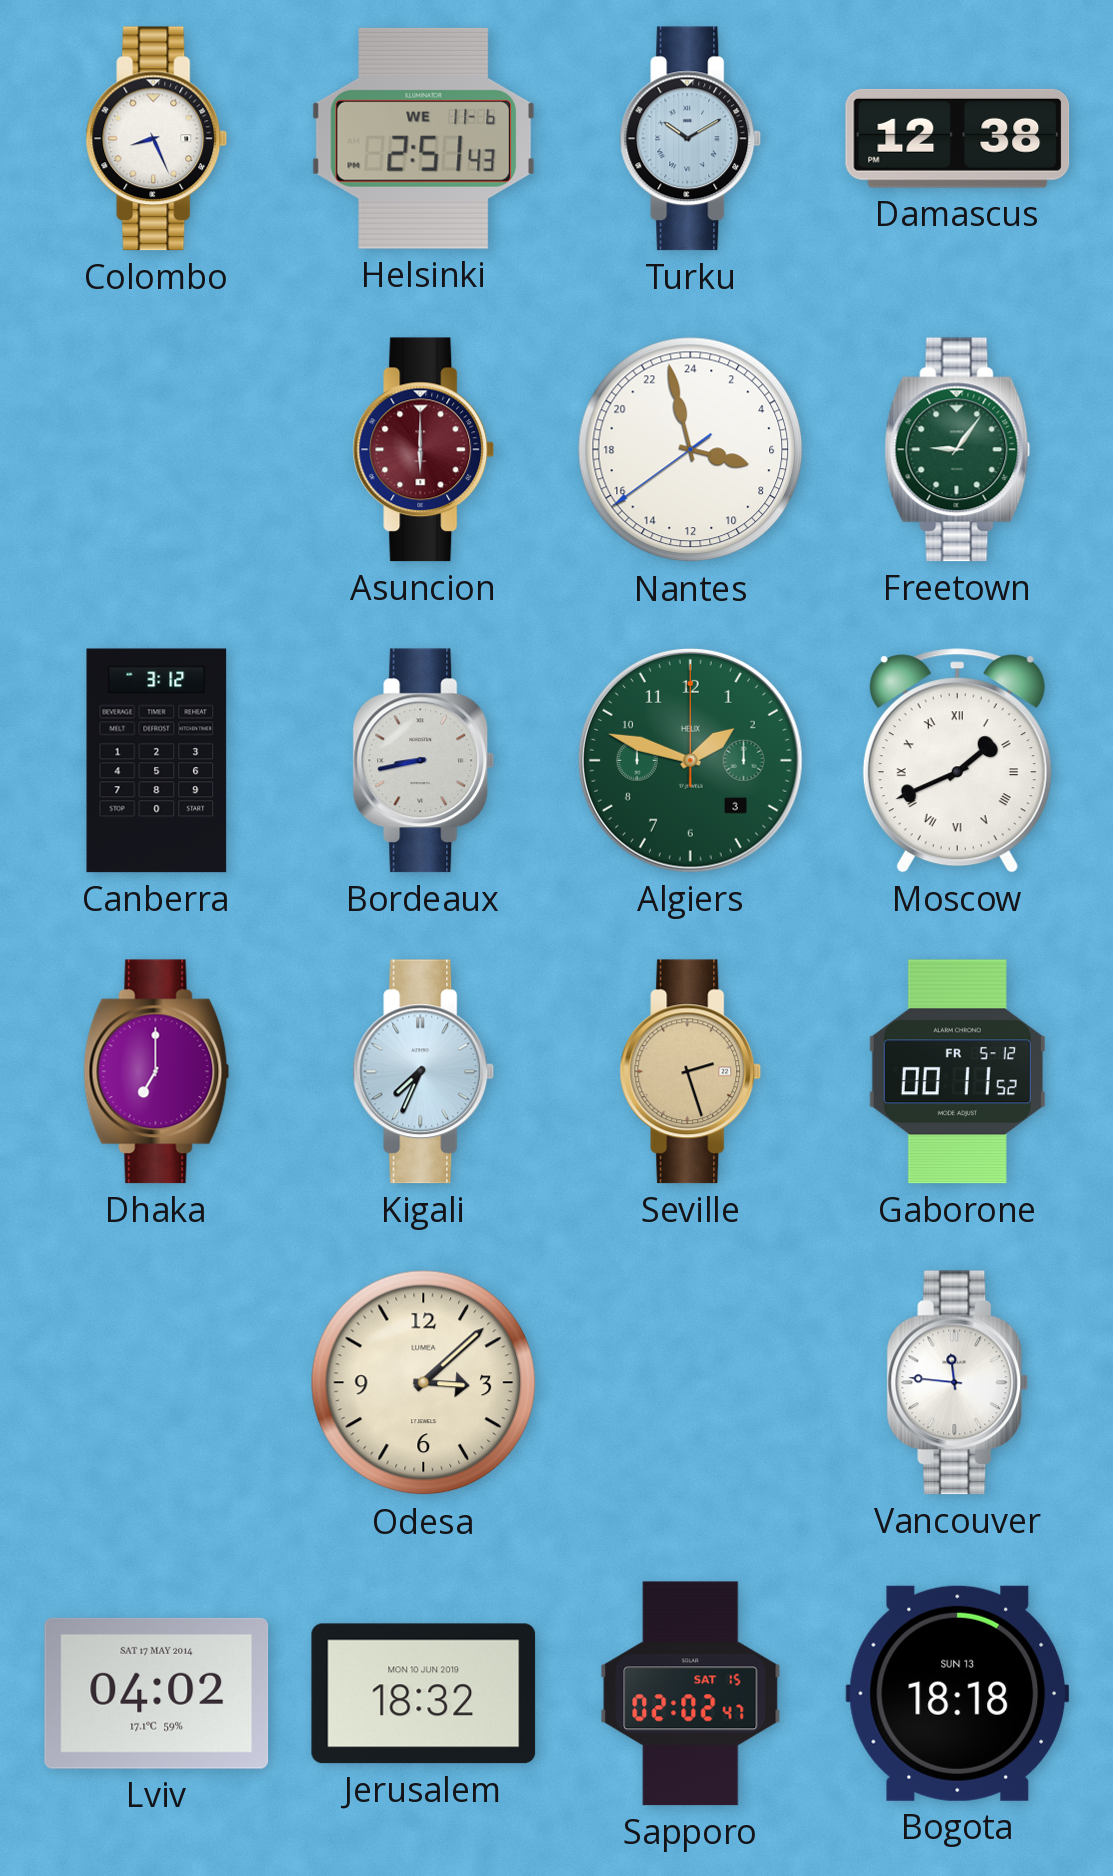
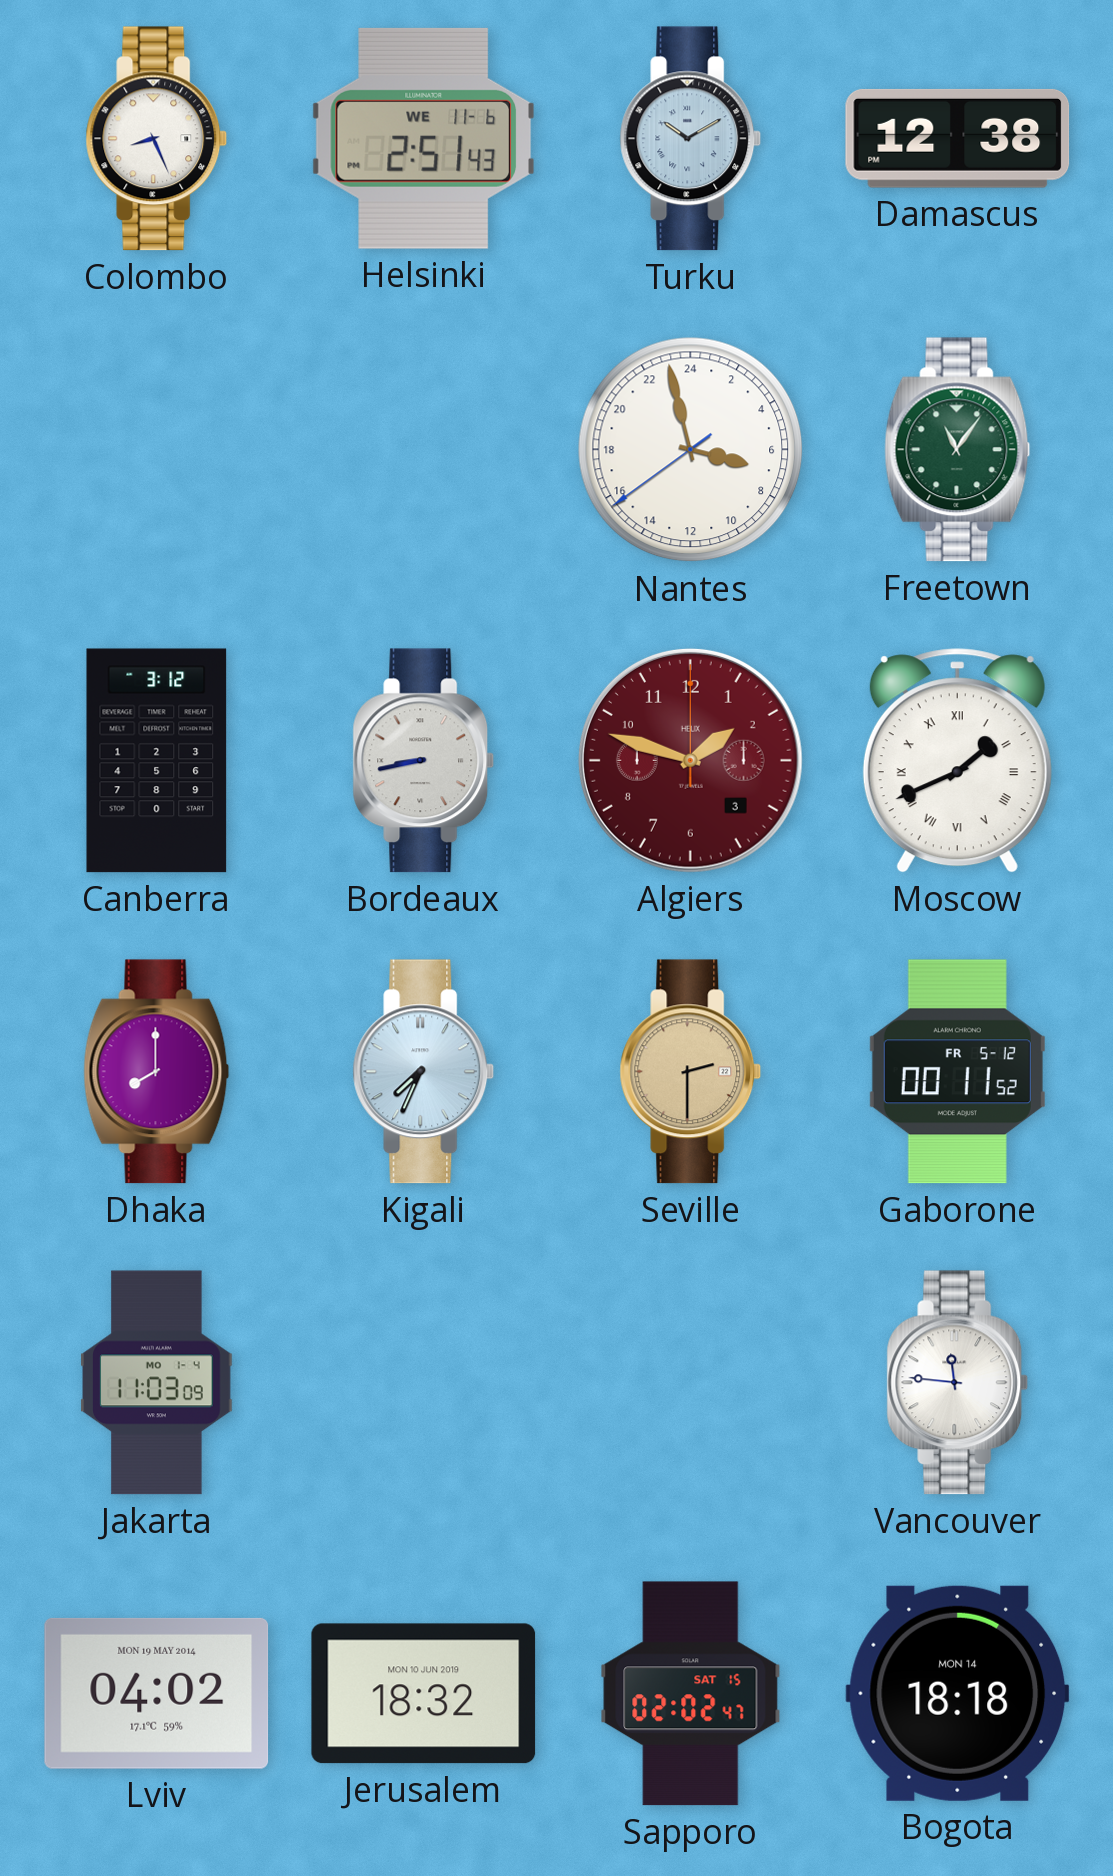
Asuncion: 6:00 -> none
Freetown: 9:06 -> 11:06
Algiers dial: green -> burgundy
Dhaka: 7:00 -> 8:00
Seville: 2:27 -> 2:30
Jakarta: none -> 11:03
Odesa: 3:08 -> none
Lviv date: SAT 17 MAY 2014 -> MON 19 MAY 2014
Bogota date: SUN 13 -> MON 14
